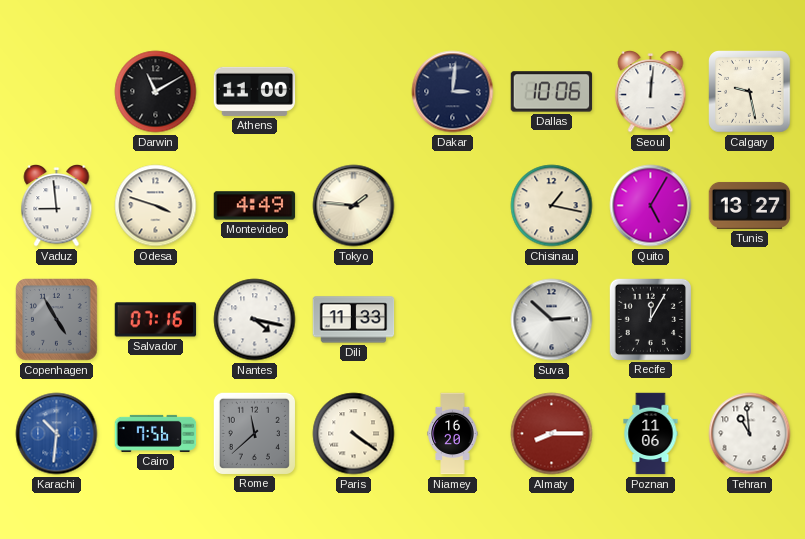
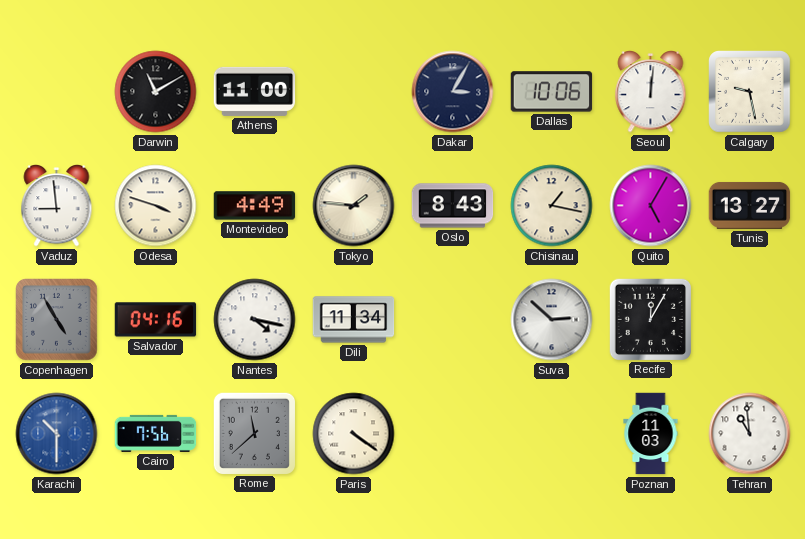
Dakar: 3:01 -> 3:05
Oslo: none -> 8:43
Salvador: 07:16 -> 04:16
Dili: 11:33 -> 11:34
Karachi: 10:31 -> 10:30
Niamey: 16:20 -> none
Almaty: 8:15 -> none
Poznan: 11:06 -> 11:03
